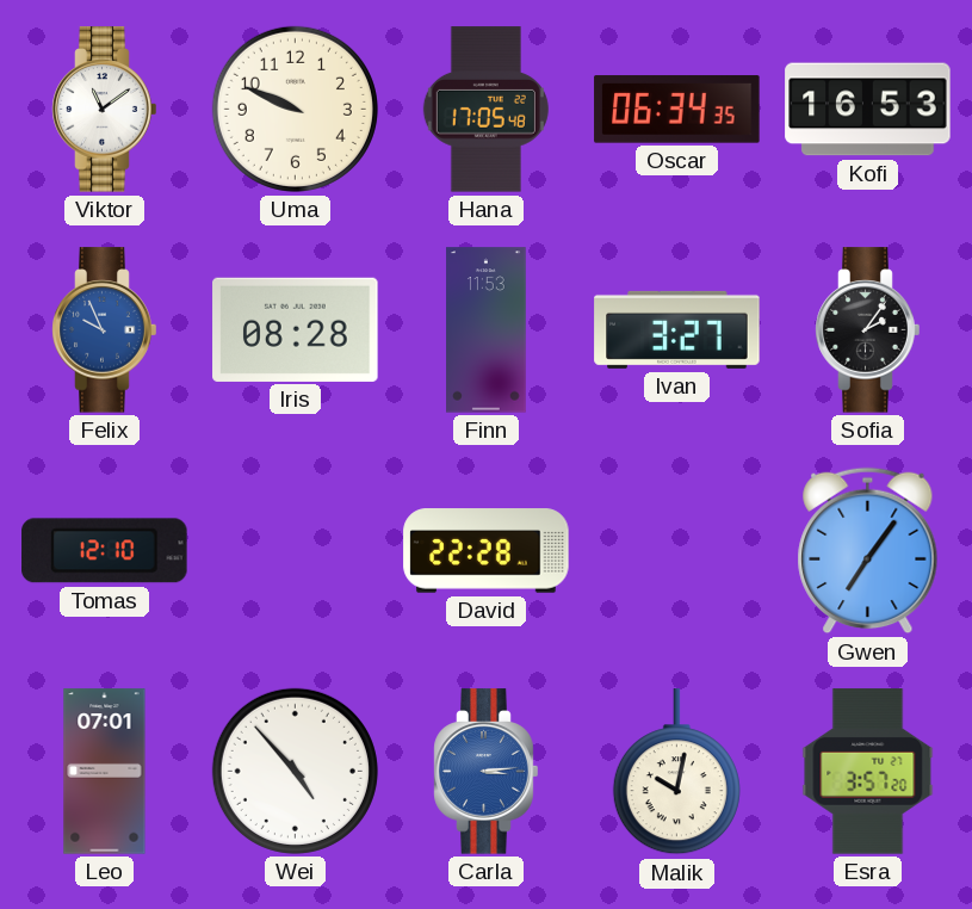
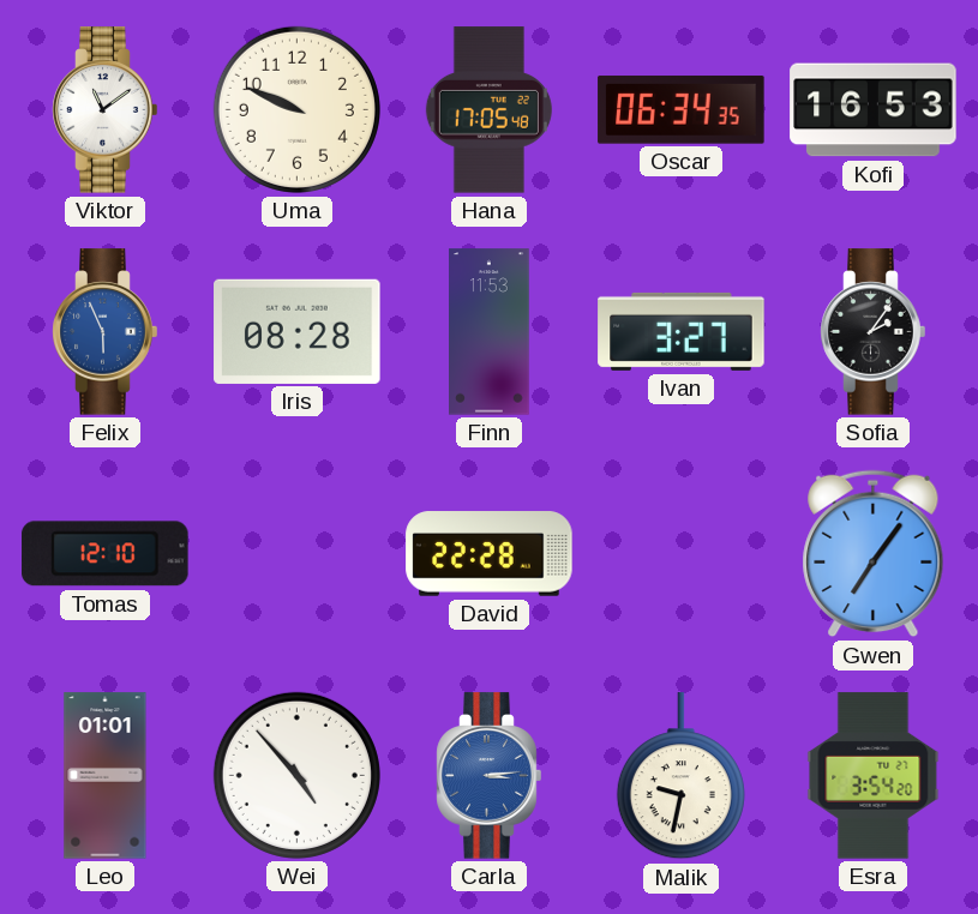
Felix: 9:56 -> 5:56
Leo: 07:01 -> 01:01
Malik: 10:02 -> 9:32
Esra: 3:57 -> 3:54
